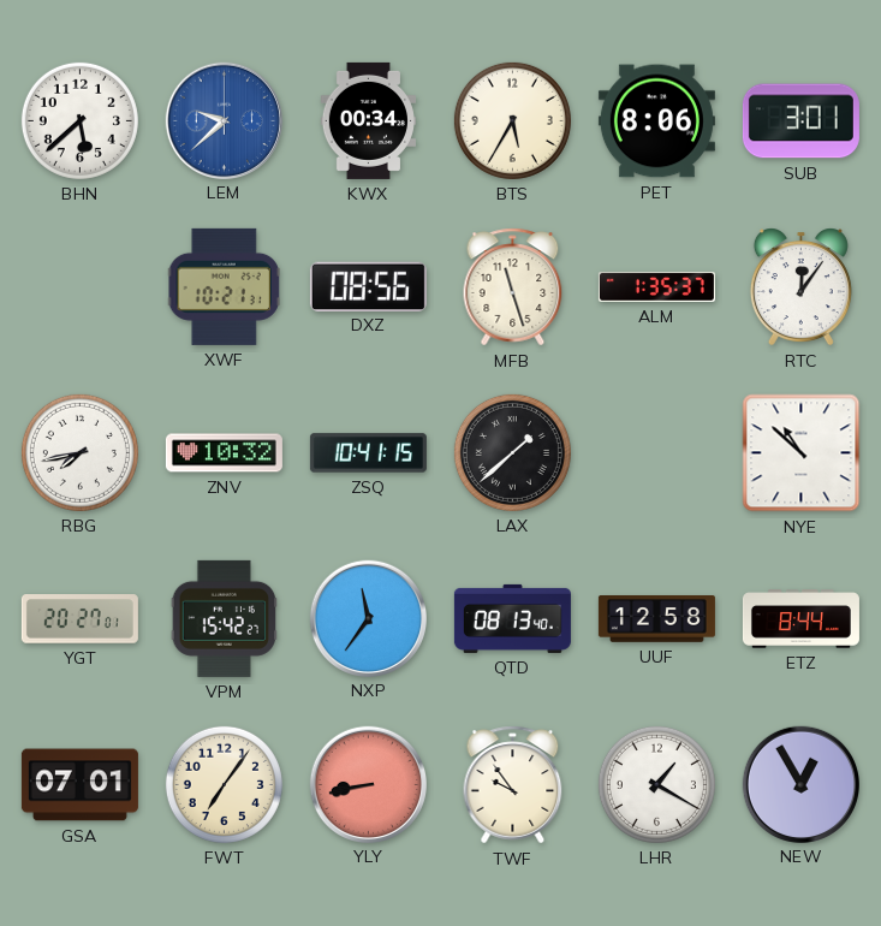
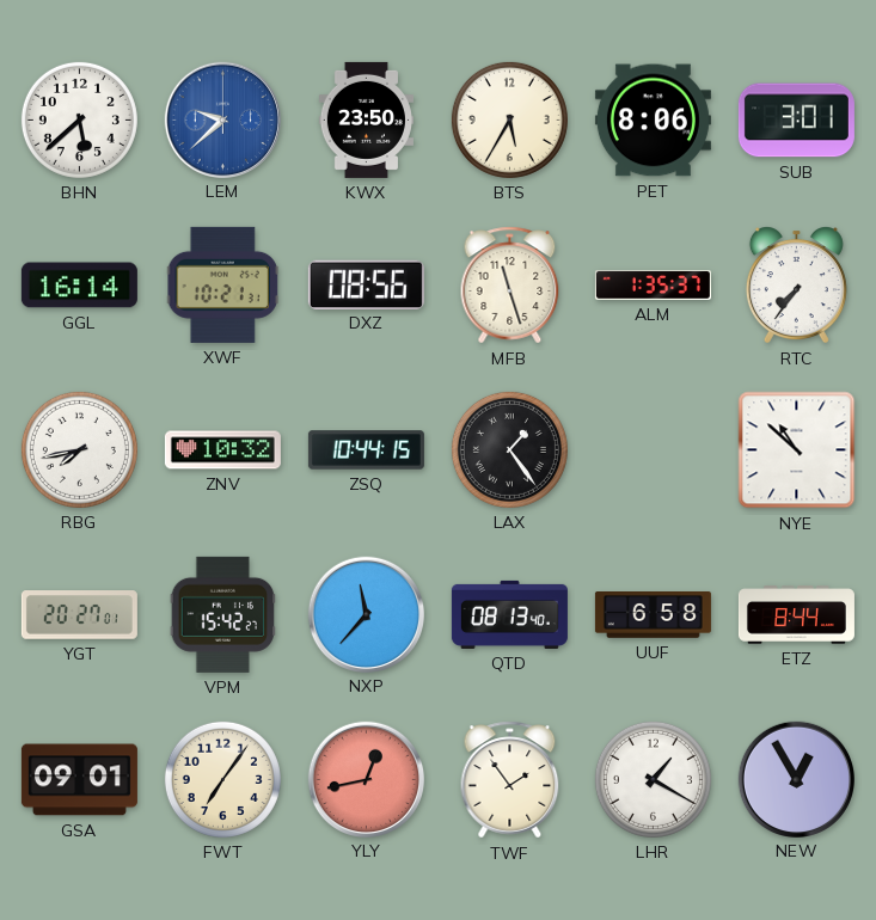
KWX: 00:34 -> 23:50
GGL: none -> 16:14
RTC: 12:06 -> 7:36
ZSQ: 10:41 -> 10:44
LAX: 1:38 -> 1:24
NXP: 11:36 -> 11:37
UUF: 12:58 -> 6:58
GSA: 07:01 -> 09:01
YLY: 8:43 -> 12:43
TWF: 9:54 -> 1:54
